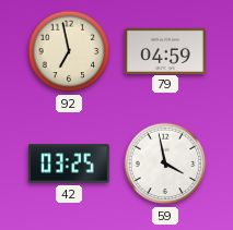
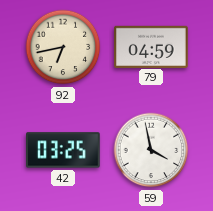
92: 6:58 -> 6:43
